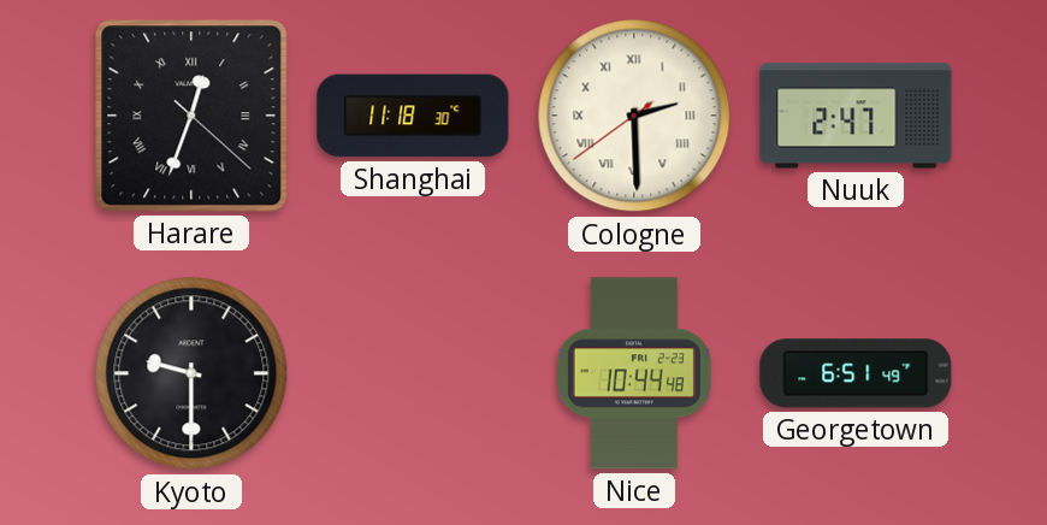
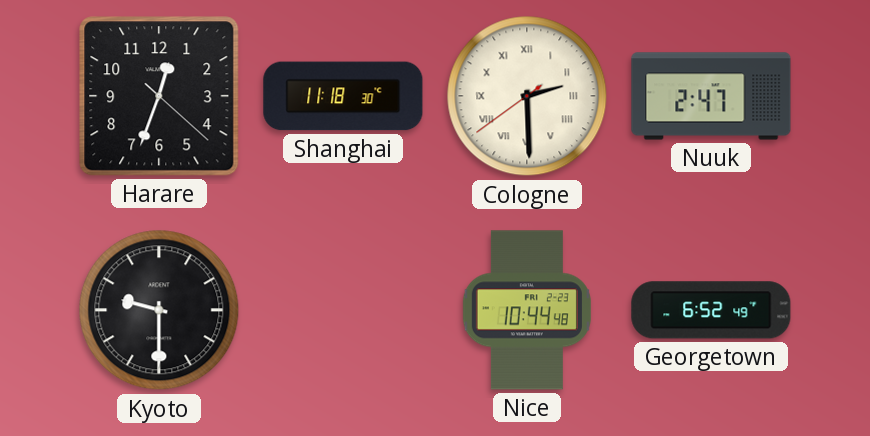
Harare numerals: Roman -> Arabic
Georgetown: 6:51 -> 6:52
